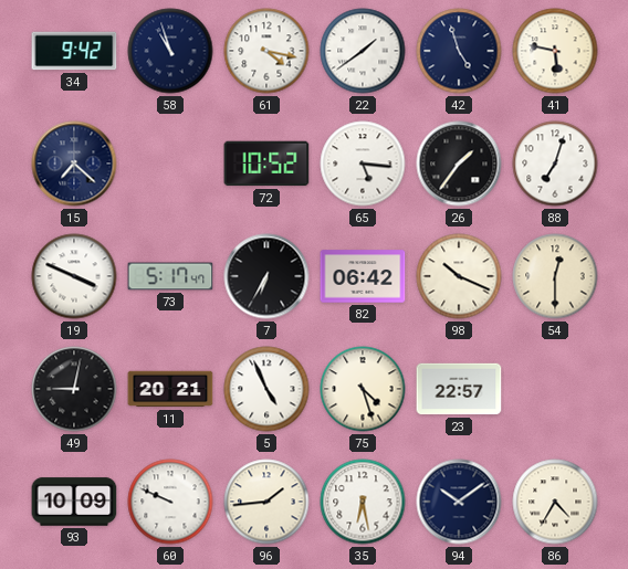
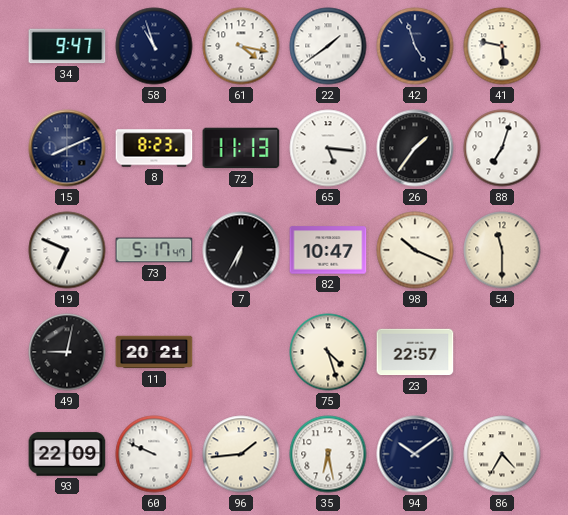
34: 9:42 -> 9:47
15: 7:22 -> 8:11
8: none -> 8:23
72: 10:52 -> 11:13
19: 3:49 -> 6:49
82: 06:42 -> 10:47
54: 12:30 -> 11:30
5: 4:56 -> none
93: 10:09 -> 22:09
